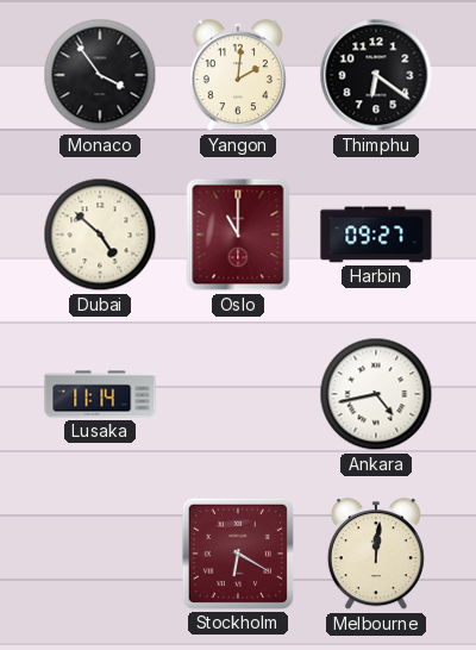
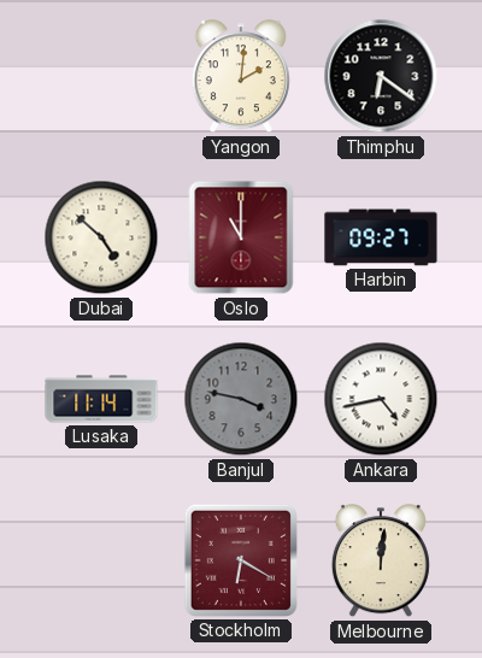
Monaco: 3:54 -> none
Banjul: none -> 3:47
